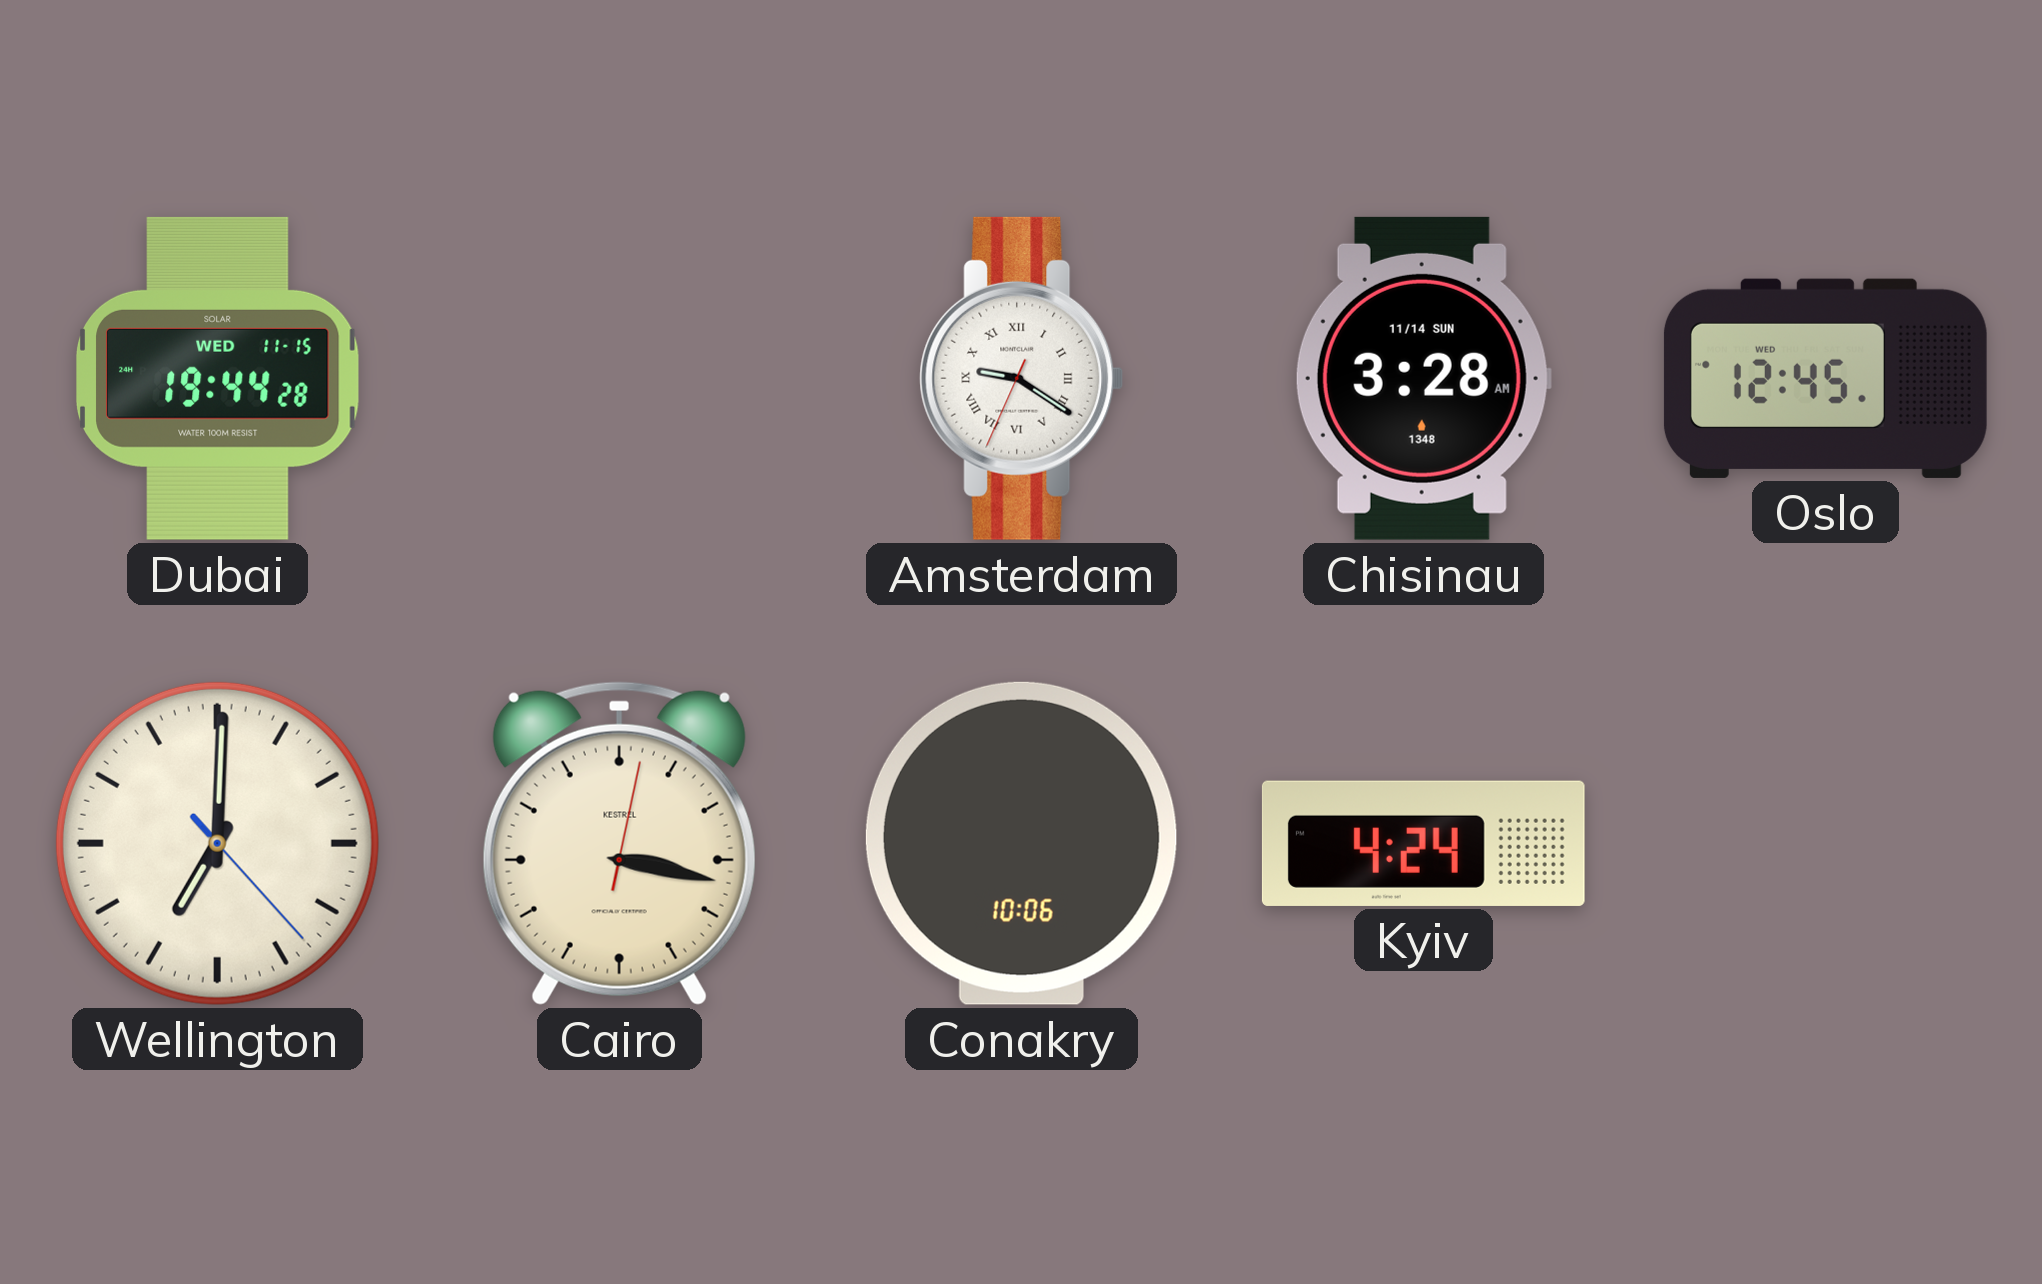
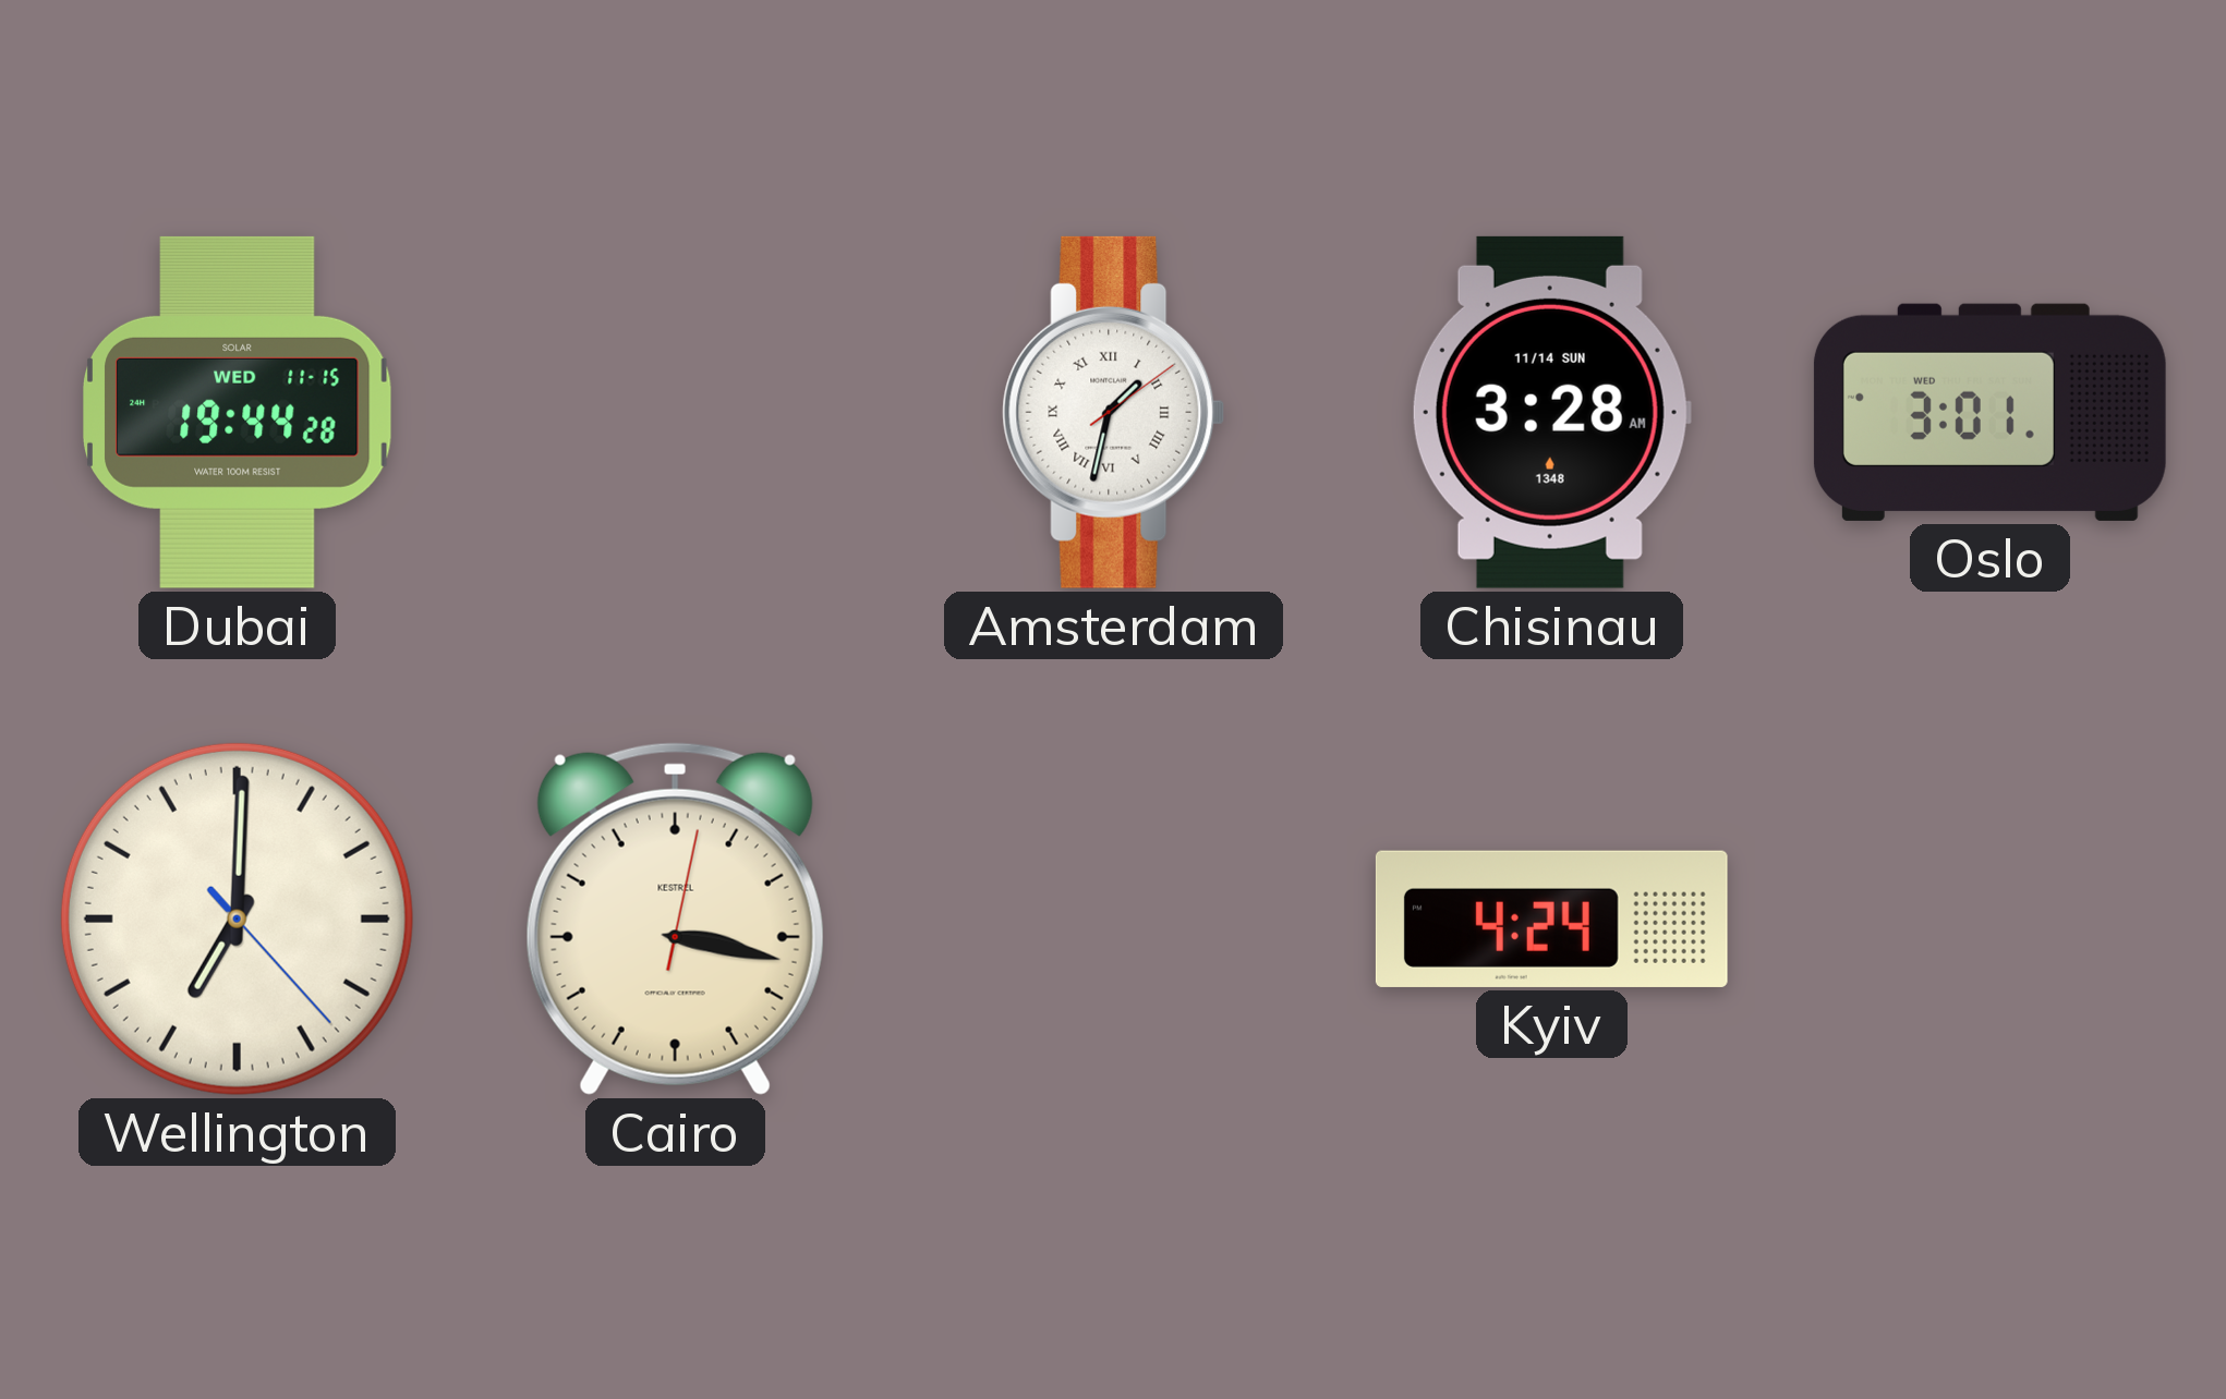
Amsterdam: 9:20 -> 1:32
Oslo: 12:45 -> 3:01
Conakry: 10:06 -> none
